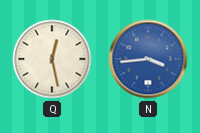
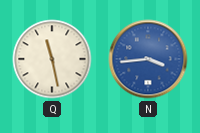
Q: 12:28 -> 11:28
